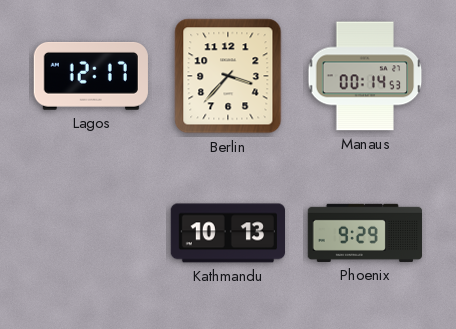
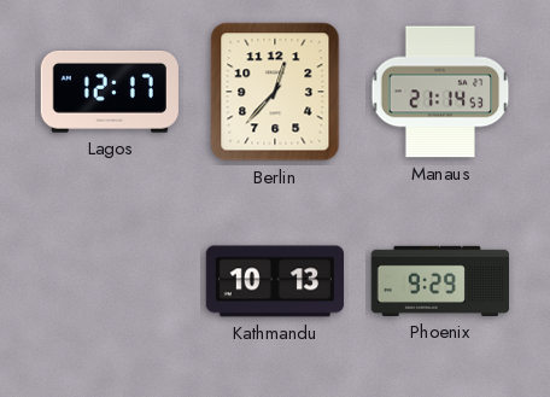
Berlin: 3:37 -> 12:37
Manaus: 00:14 -> 21:14
